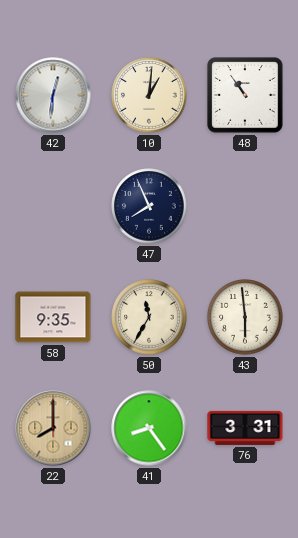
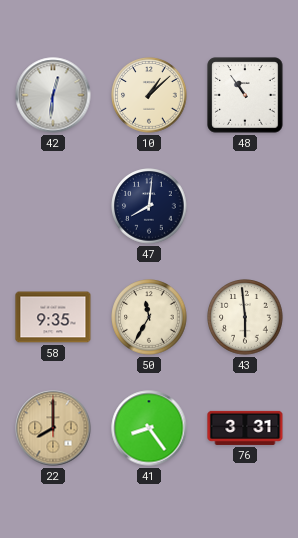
10: 1:01 -> 1:08
47: 7:56 -> 8:01
